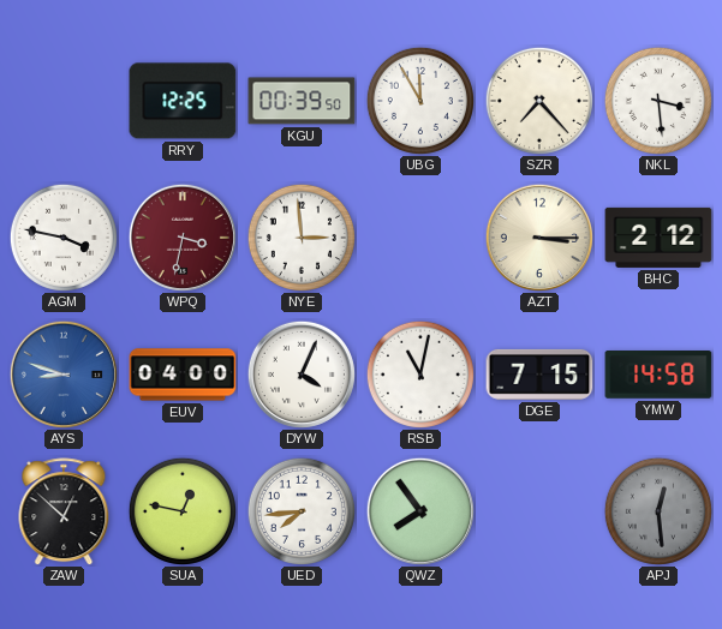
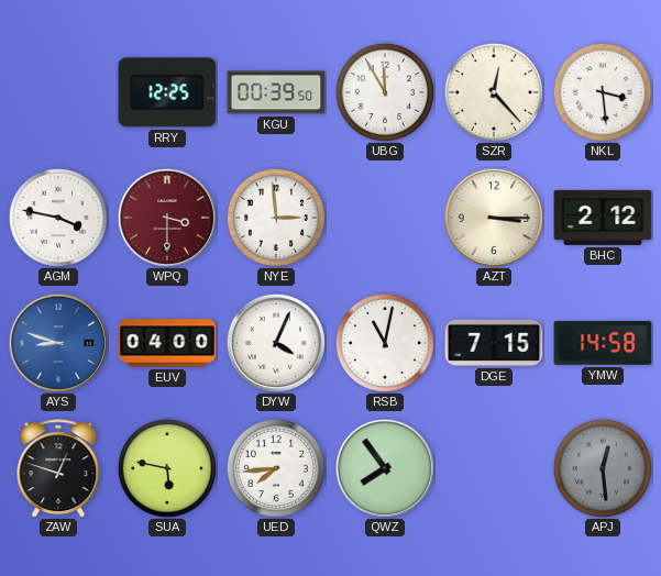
SZR: 7:23 -> 12:23
WPQ: 3:32 -> 3:30
ZAW: 12:52 -> 12:48
SUA: 12:47 -> 5:47
